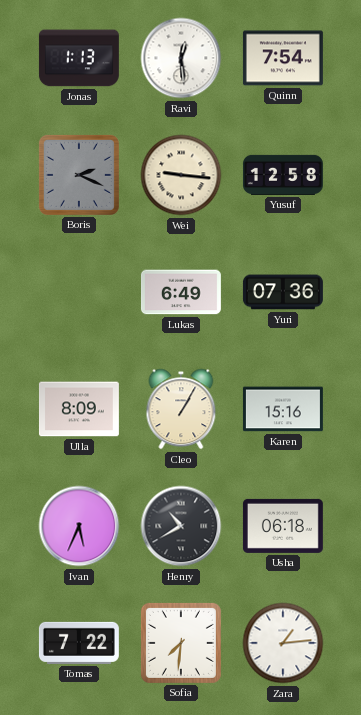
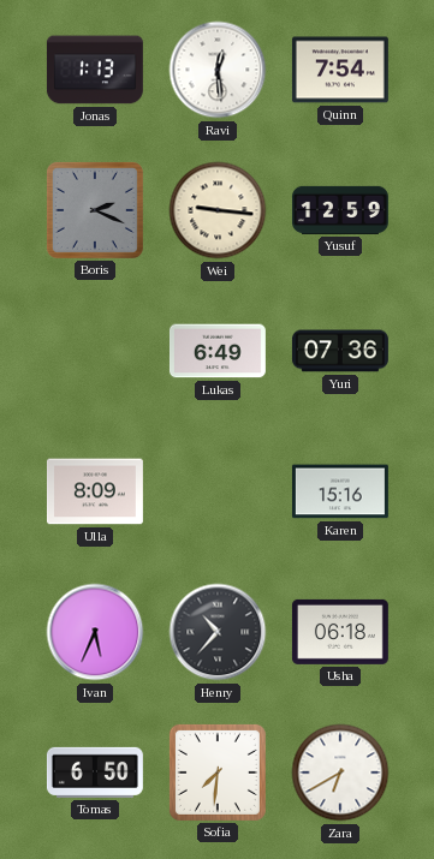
Yusuf: 12:58 -> 12:59
Cleo: 1:05 -> none
Henry: 10:40 -> 10:37
Tomas: 7:22 -> 6:50
Zara: 1:14 -> 6:40
